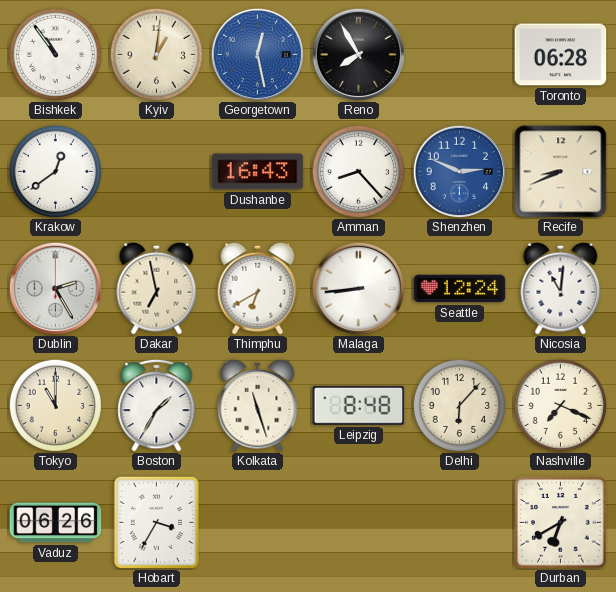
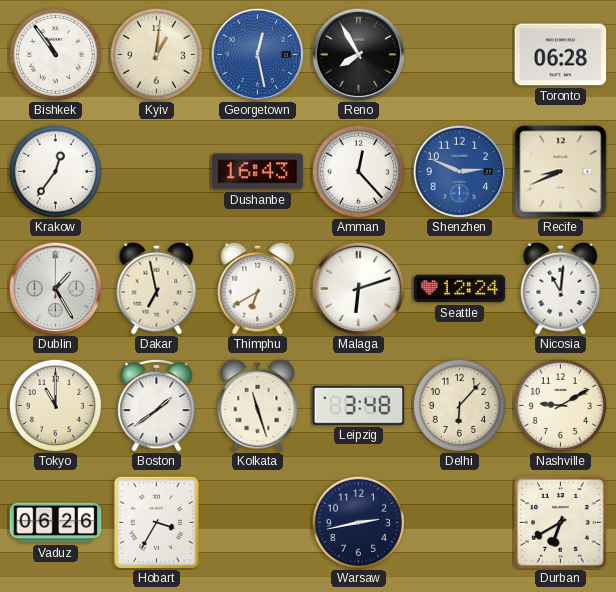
Krakow: 12:39 -> 12:36
Amman: 8:23 -> 12:23
Dublin: 2:25 -> 1:25
Malaga: 8:44 -> 6:12
Boston: 1:35 -> 1:39
Leipzig: 8:48 -> 3:48
Nashville: 7:19 -> 9:10
Warsaw: none -> 2:43
